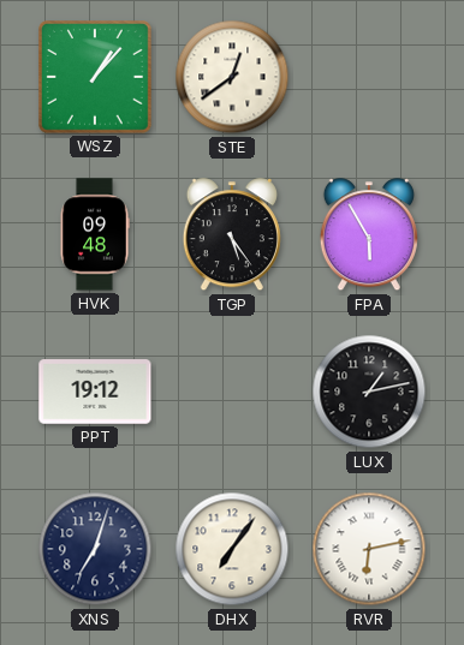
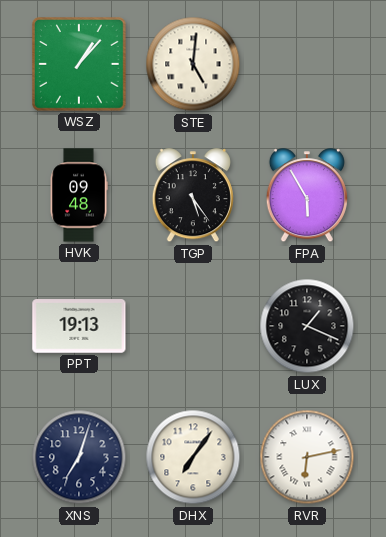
STE: 12:39 -> 5:01
PPT: 19:12 -> 19:13
LUX: 1:13 -> 1:19
